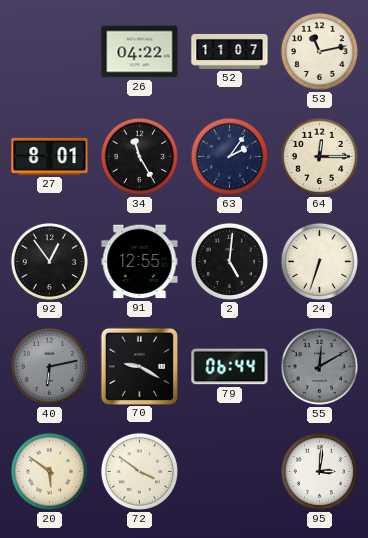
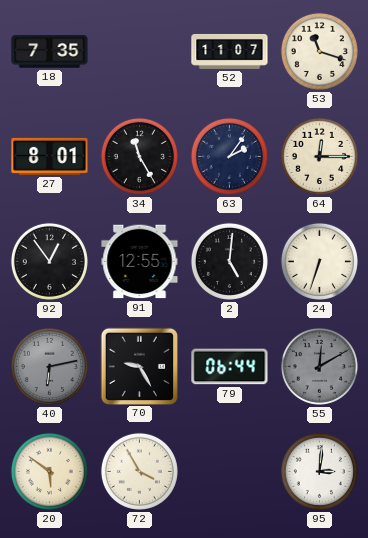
18: none -> 7:35
26: 04:22 -> none
53: 11:13 -> 11:18
70: 9:20 -> 9:25
72: 3:51 -> 3:55
